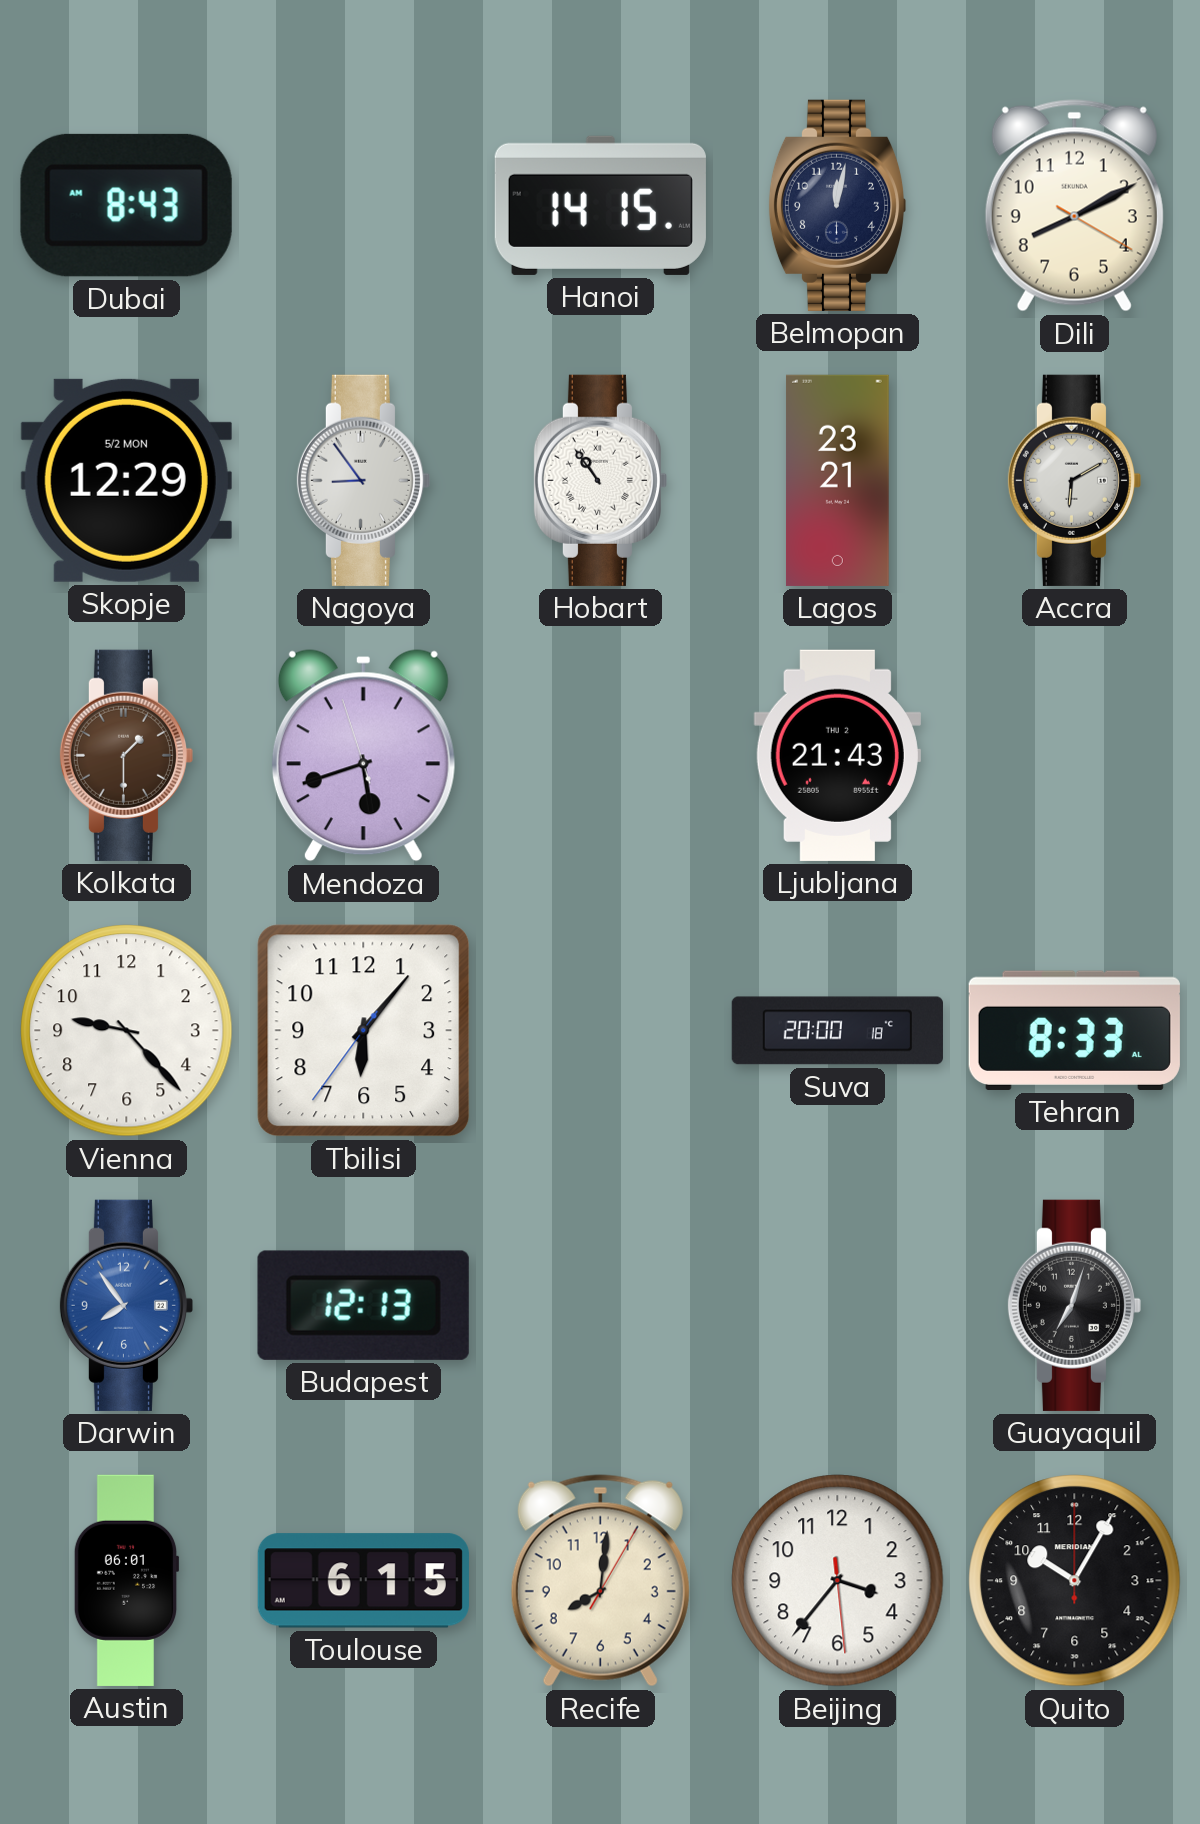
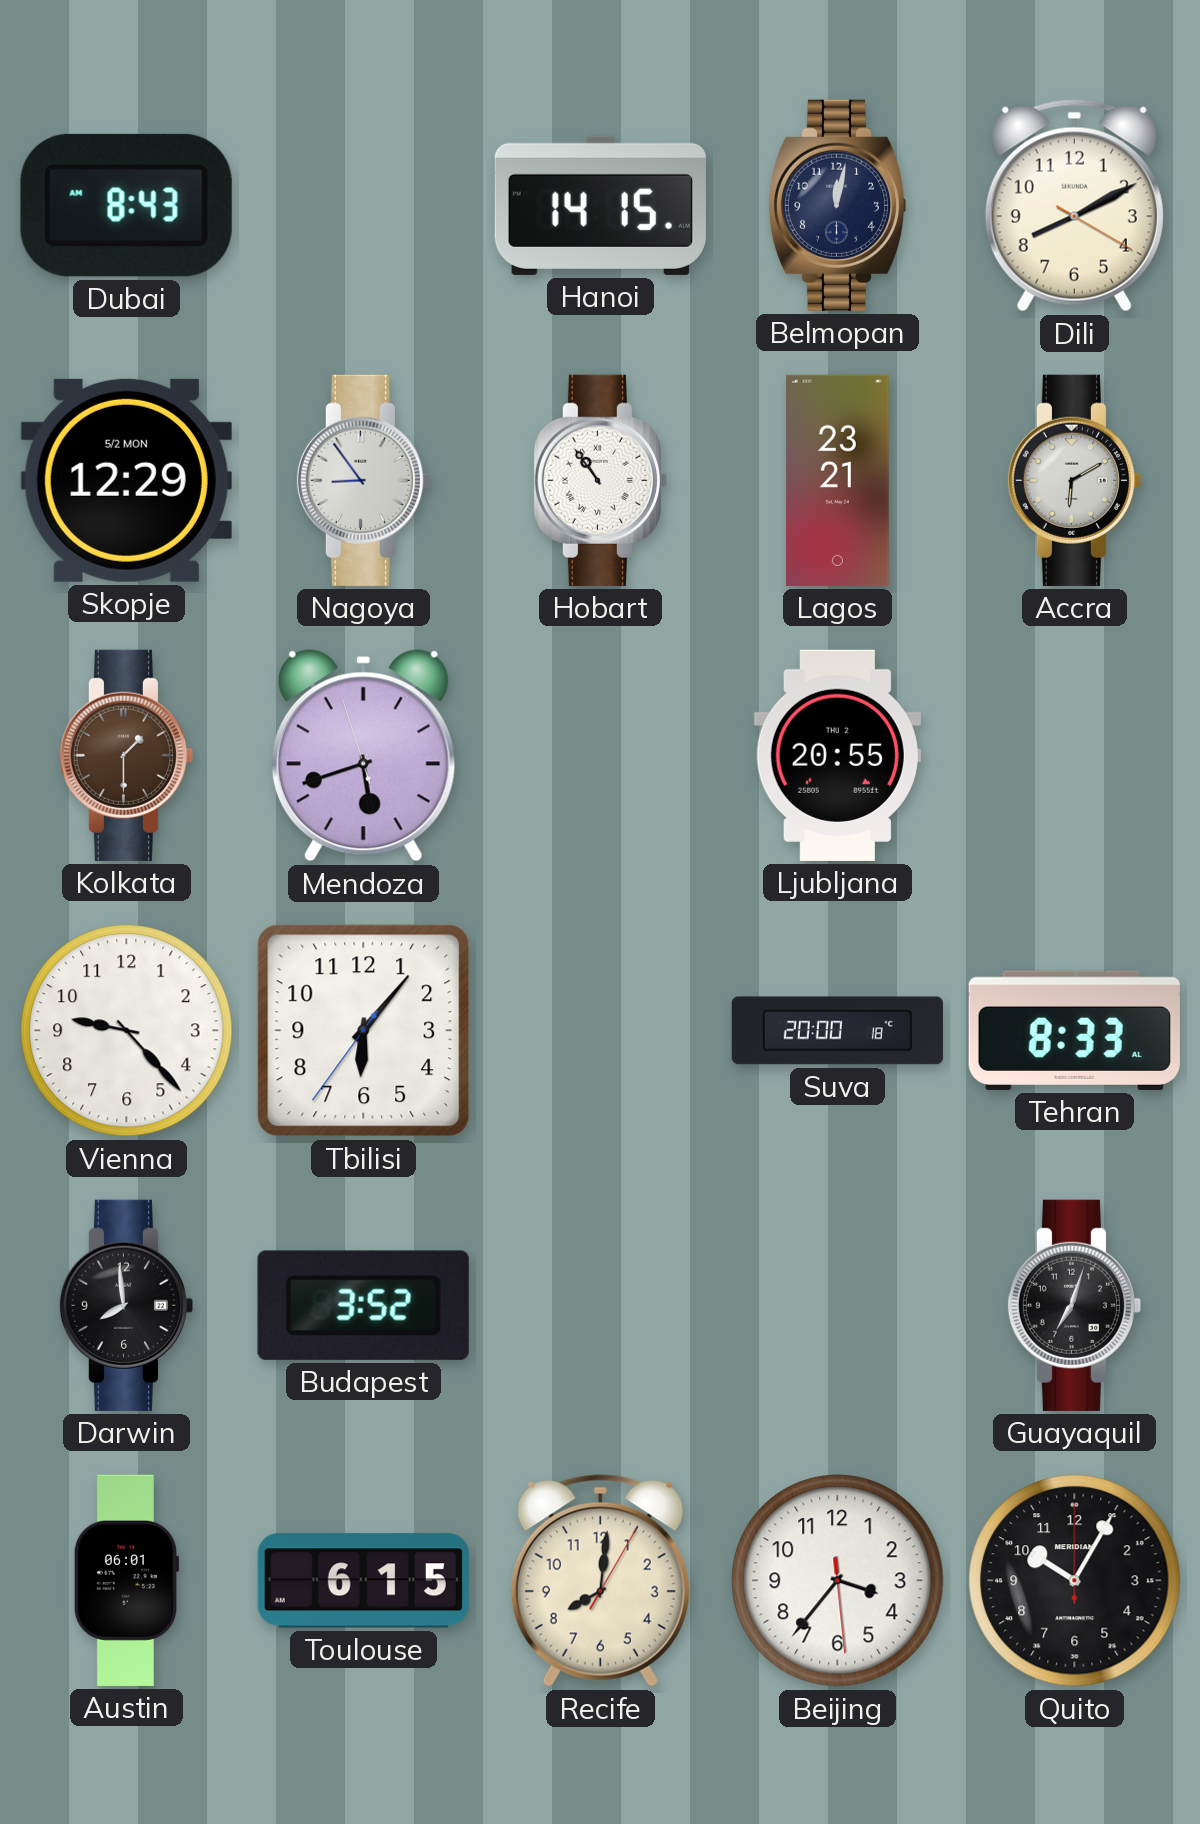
Ljubljana: 21:43 -> 20:55
Darwin: 7:54 -> 7:59
Darwin dial: blue -> black
Budapest: 12:13 -> 3:52
